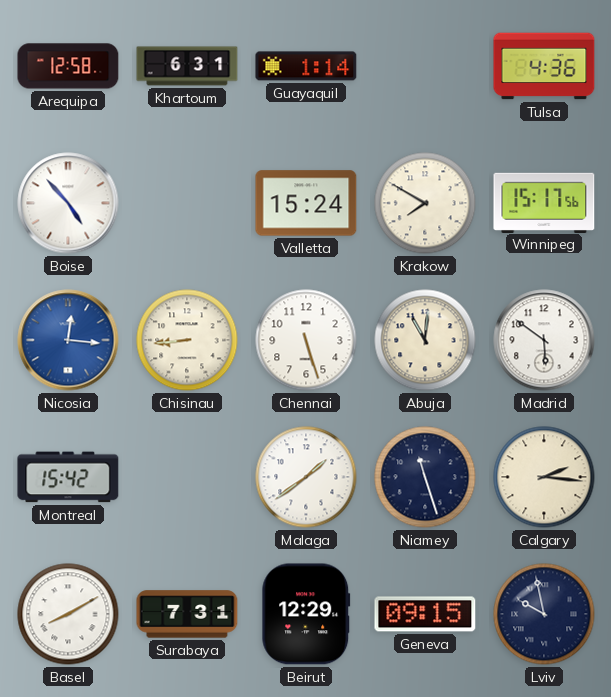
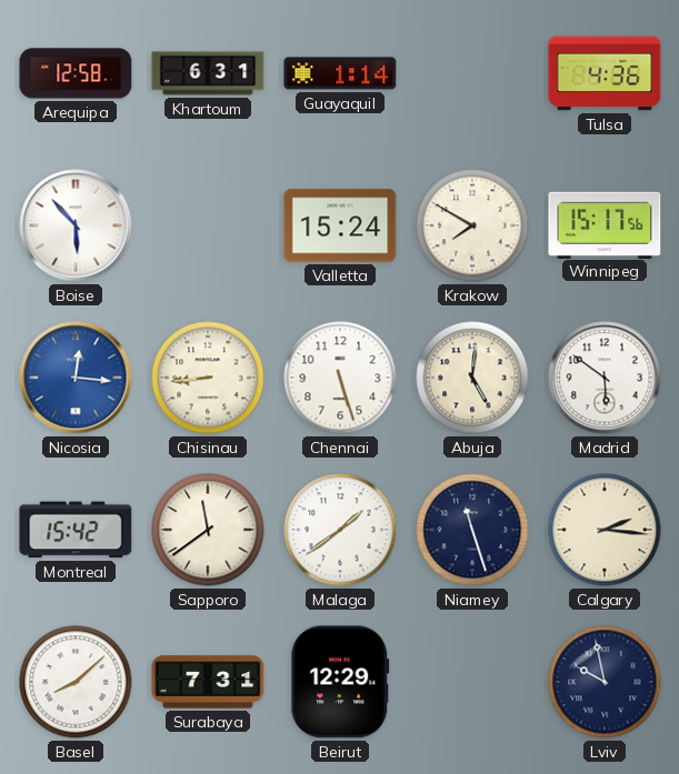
Boise: 4:53 -> 5:53
Abuja: 11:01 -> 5:01
Sapporo: none -> 11:39
Basel: 8:10 -> 8:08
Geneva: 09:15 -> none
